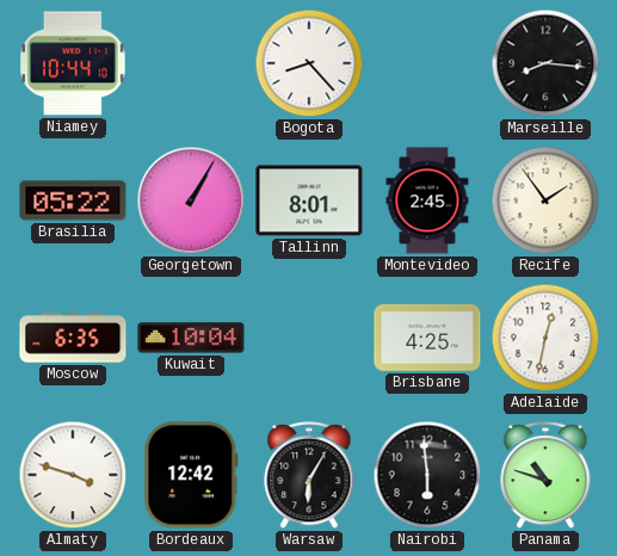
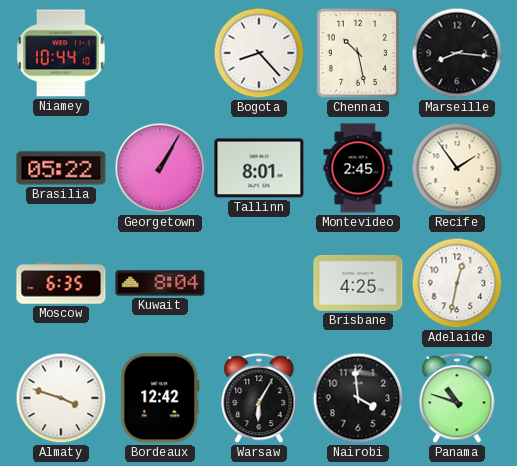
Chennai: none -> 10:28
Kuwait: 10:04 -> 8:04
Nairobi: 5:59 -> 3:59
